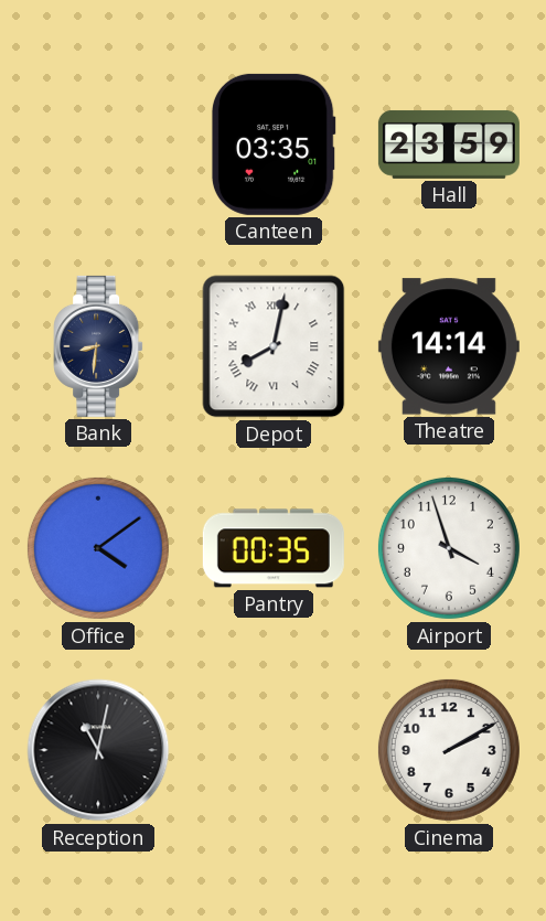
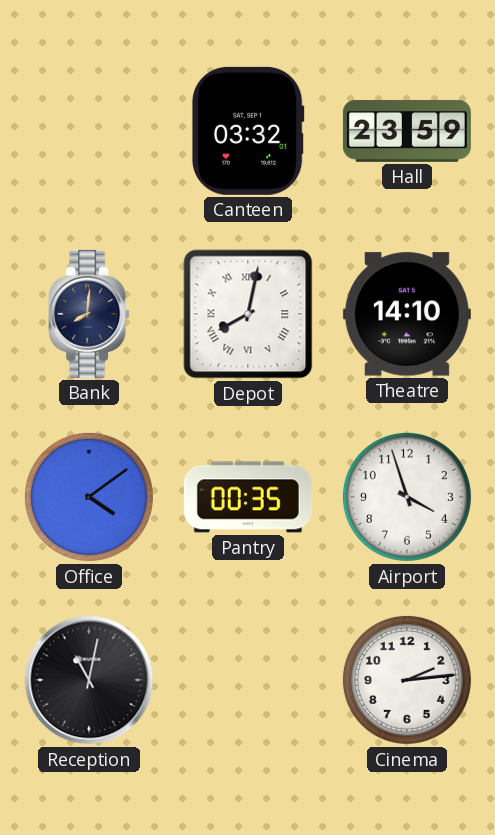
Canteen: 03:35 -> 03:32
Bank: 8:31 -> 8:01
Theatre: 14:14 -> 14:10
Cinema: 2:10 -> 2:14
